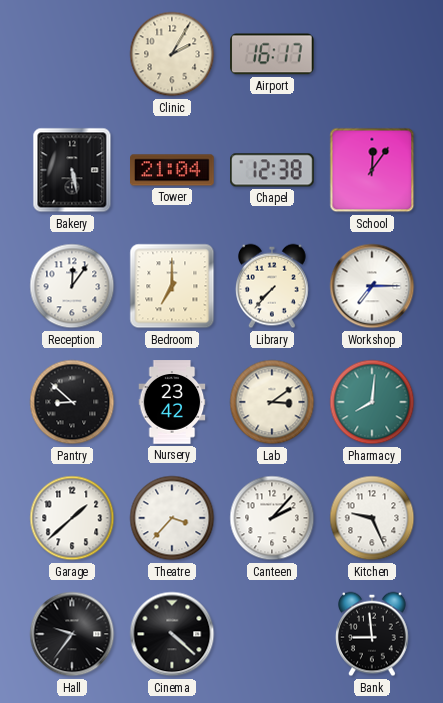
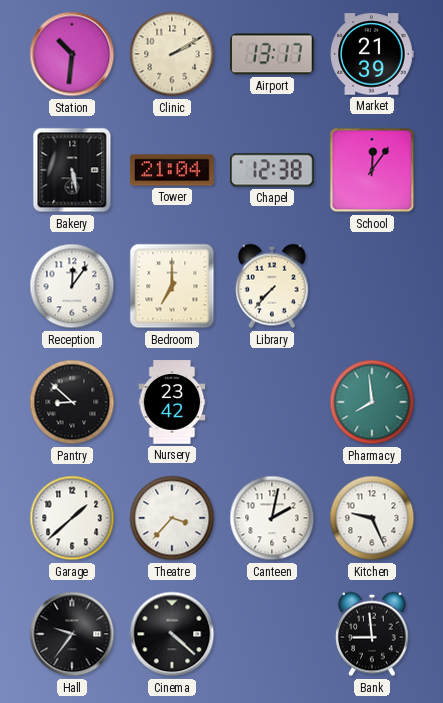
Station: none -> 10:31
Clinic: 2:05 -> 2:10
Airport: 16:17 -> 13:17
Market: none -> 21:39
Workshop: 7:15 -> none
Lab: 3:09 -> none
Pharmacy: 8:01 -> 7:59
Canteen: 2:07 -> 2:02
